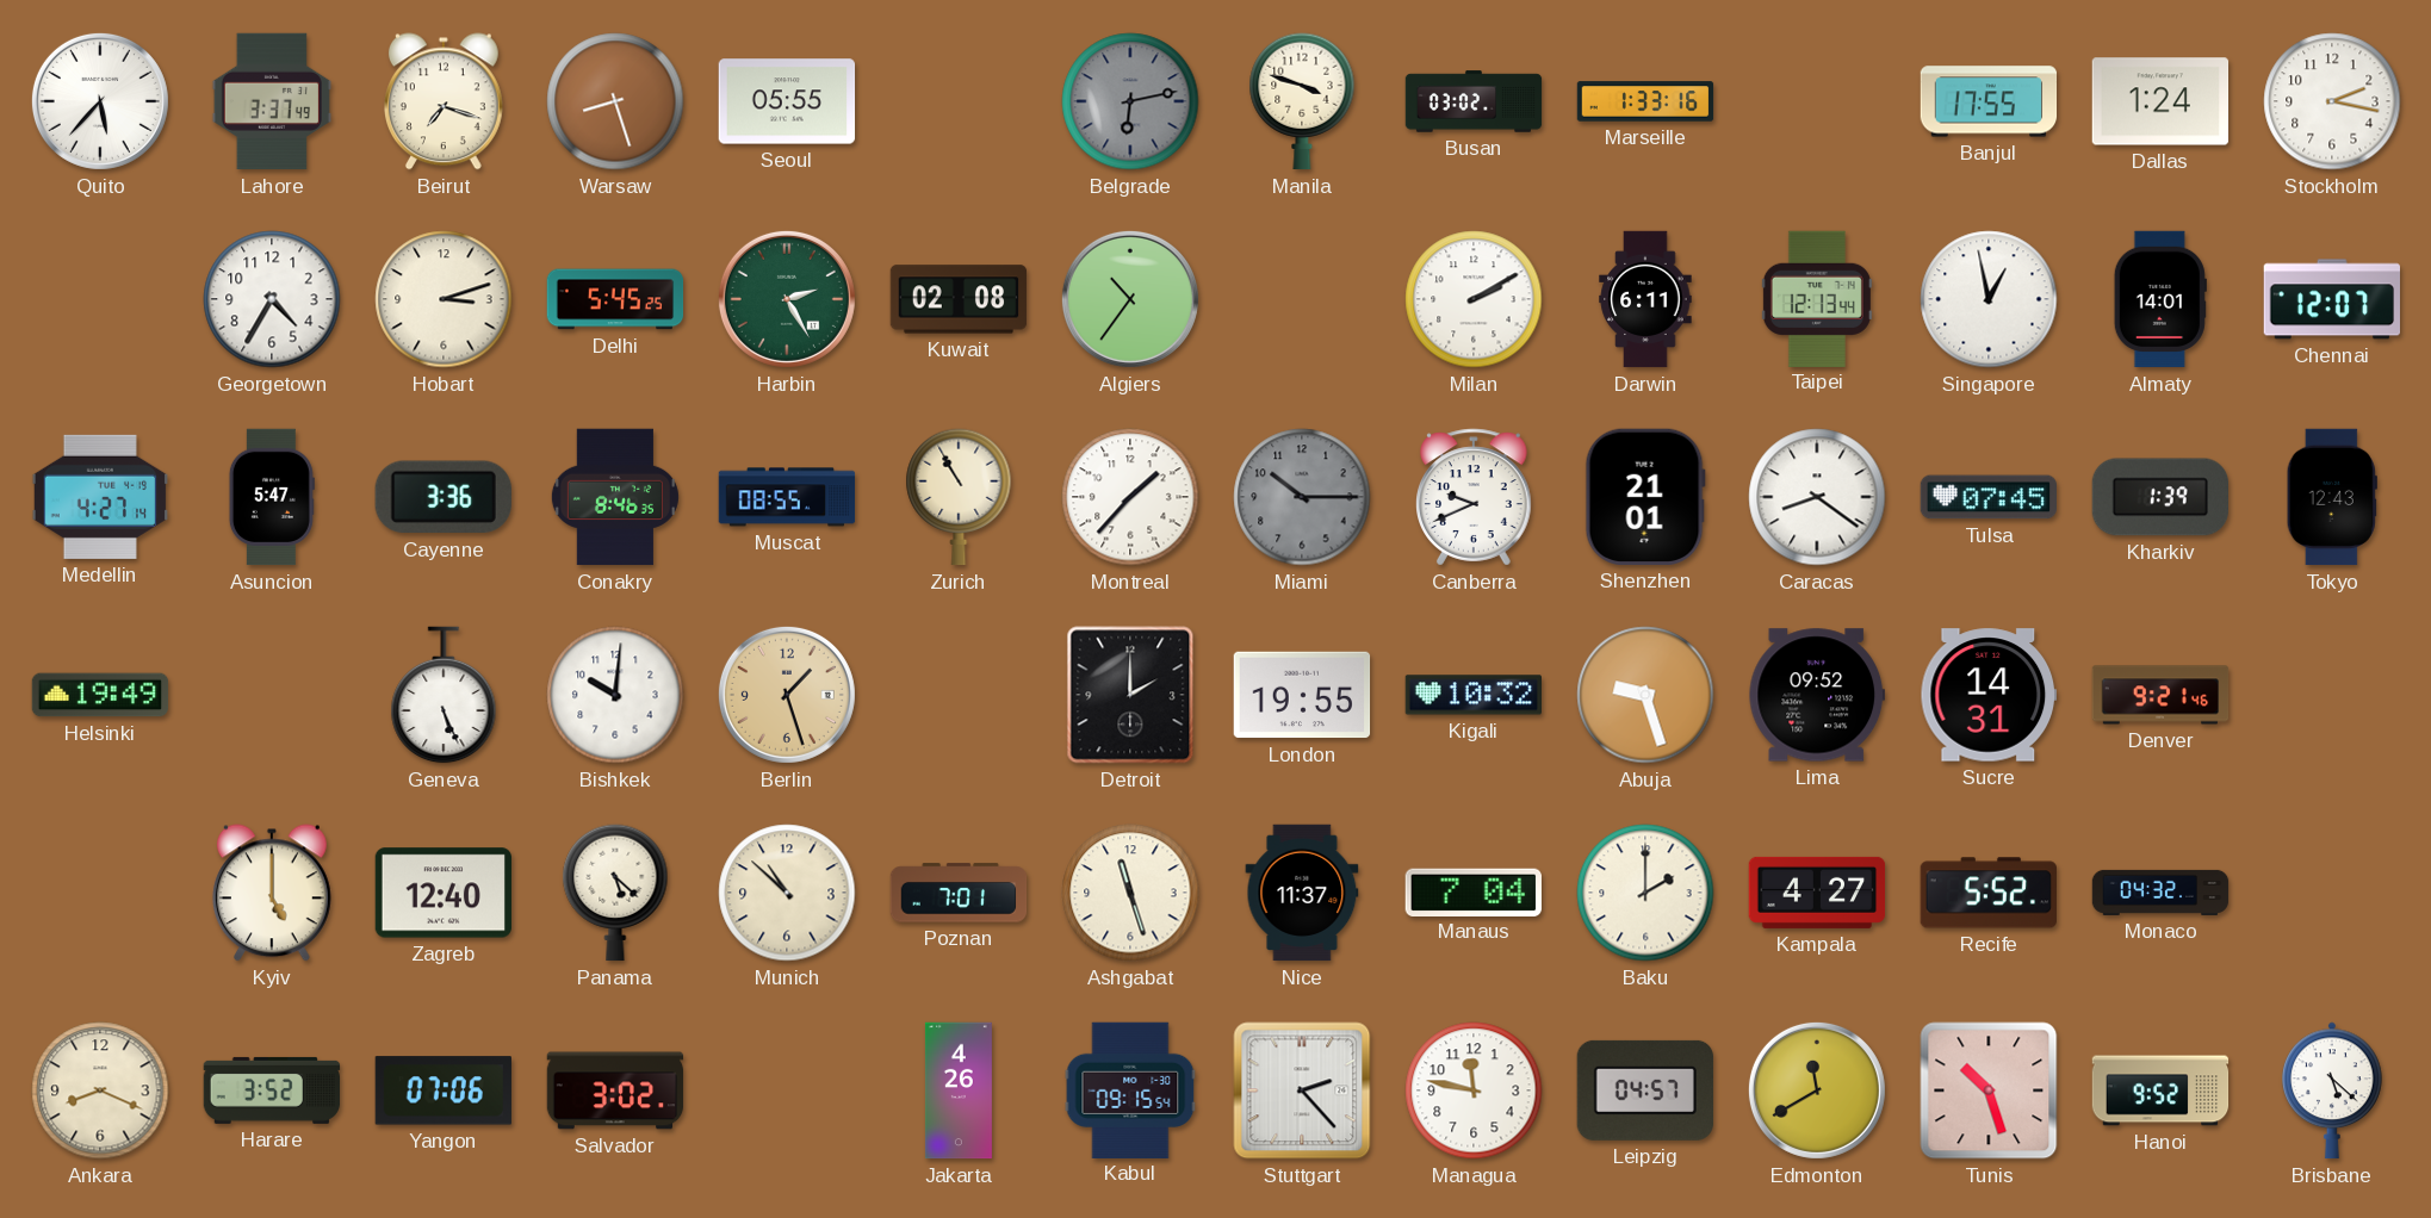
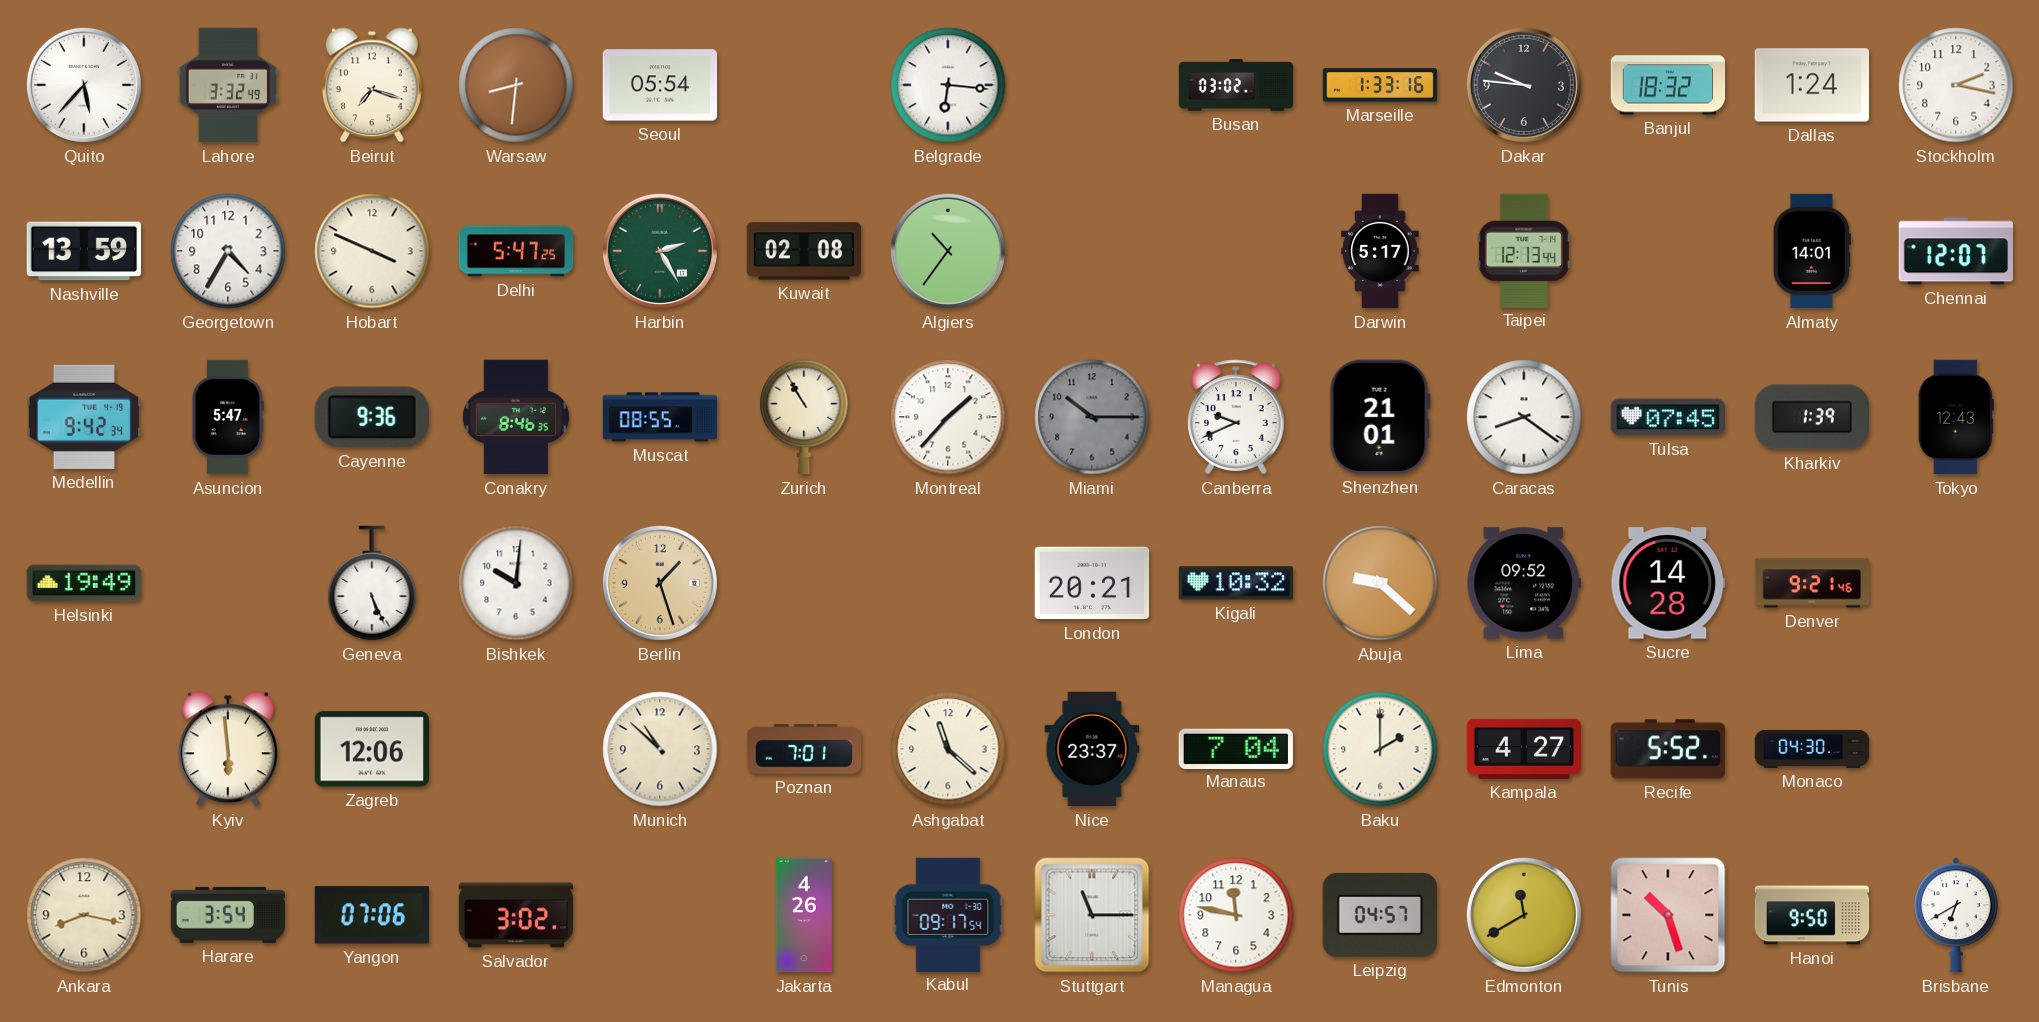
Lahore: 3:37 -> 3:32
Warsaw: 8:27 -> 8:31
Seoul: 05:55 -> 05:54
Belgrade: 6:13 -> 6:16
Belgrade dial: grey -> white
Manila: 3:48 -> none
Dakar: none -> 9:46
Banjul: 17:55 -> 18:32
Nashville: none -> 13:59
Hobart: 3:12 -> 3:49
Delhi: 5:45 -> 5:47
Milan: 2:10 -> none
Darwin: 6:11 -> 5:17
Singapore: 12:58 -> none
Medellin: 4:27 -> 9:42
Cayenne: 3:36 -> 9:36
Detroit: 2:00 -> none
London: 19:55 -> 20:21
Abuja: 9:27 -> 9:22
Sucre: 14:31 -> 14:28
Kyiv: 5:00 -> 5:59
Zagreb: 12:40 -> 12:06
Panama: 5:22 -> none
Ashgabat: 11:27 -> 11:22
Nice: 11:37 -> 23:37
Monaco: 04:32 -> 04:30
Ankara: 8:19 -> 8:17
Harare: 3:52 -> 3:54
Kabul: 09:15 -> 09:17
Stuttgart: 2:23 -> 11:15
Hanoi: 9:52 -> 9:50
Brisbane: 5:22 -> 6:40
